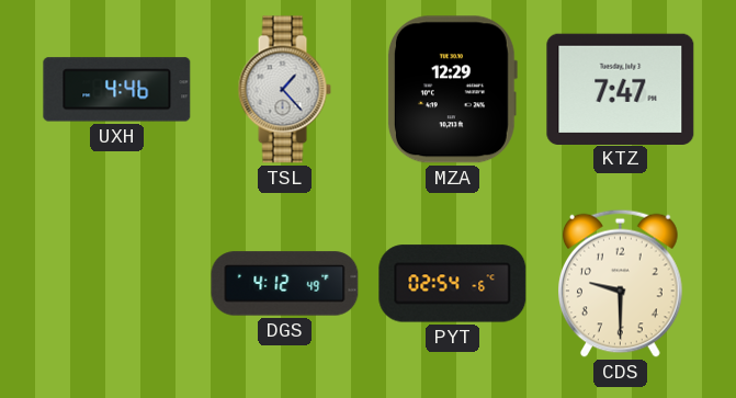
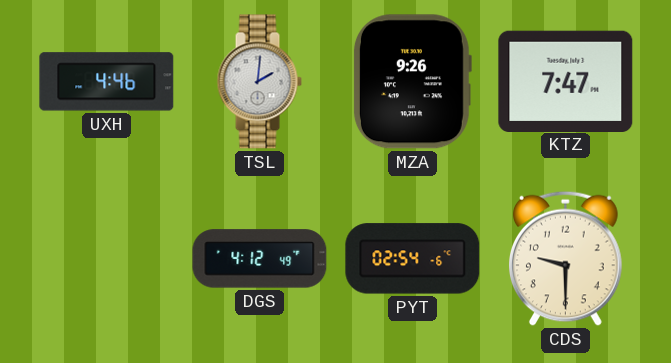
TSL: 1:23 -> 2:01
MZA: 12:29 -> 9:26
